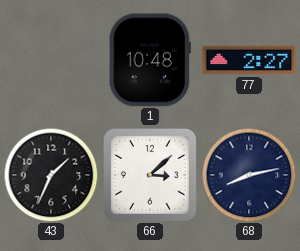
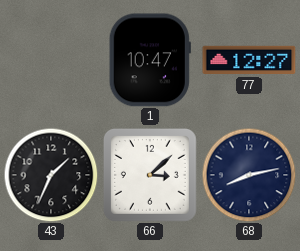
1: 10:48 -> 10:47
77: 2:27 -> 12:27
